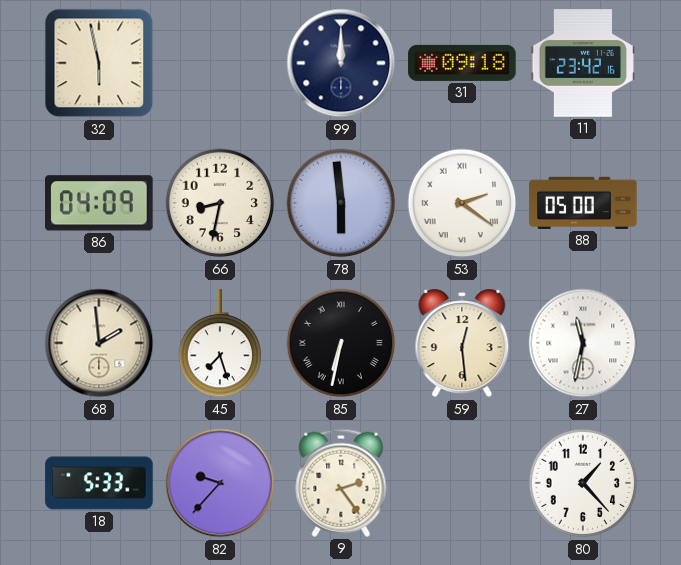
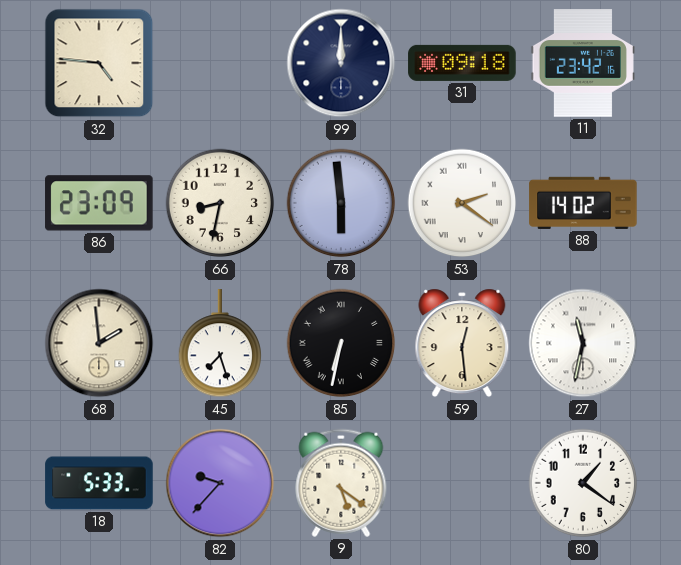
32: 5:58 -> 4:46
86: 04:09 -> 23:09
88: 05:00 -> 14:02
9: 2:24 -> 5:21
80: 1:23 -> 1:21
